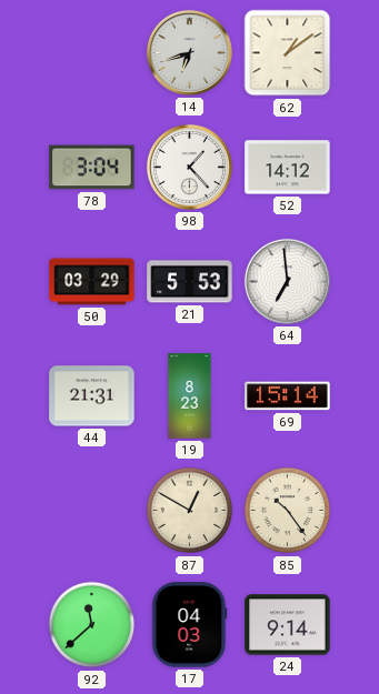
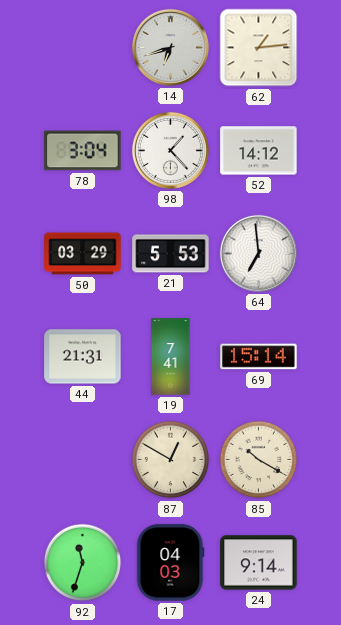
62: 1:09 -> 1:14
19: 8:23 -> 7:41
85: 10:24 -> 10:20
92: 11:38 -> 11:33
